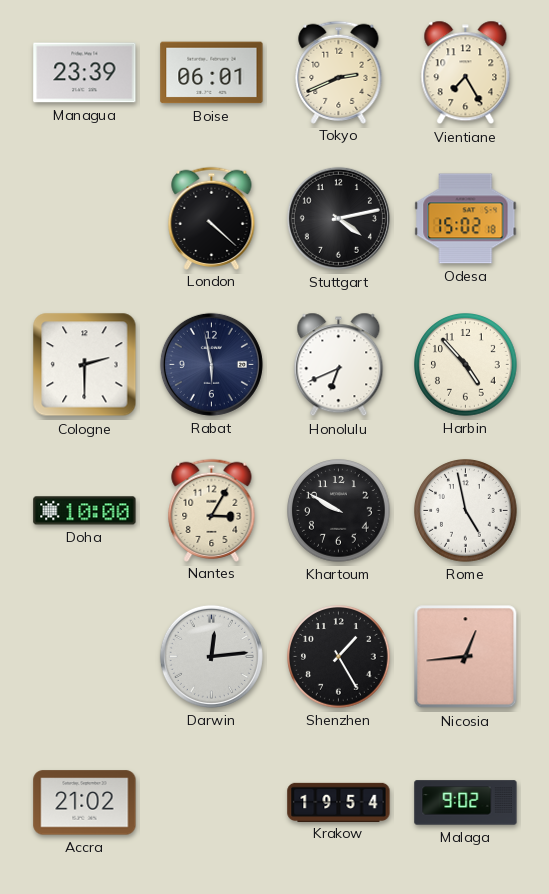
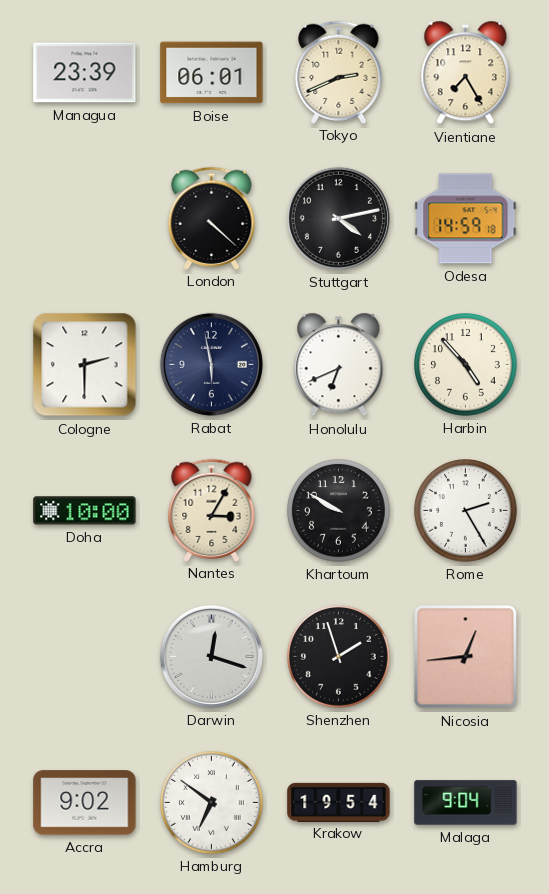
Odesa: 15:02 -> 14:59
Rome: 4:58 -> 2:25
Darwin: 12:14 -> 12:18
Shenzhen: 1:25 -> 1:57
Accra: 21:02 -> 9:02
Hamburg: none -> 6:51
Malaga: 9:02 -> 9:04
